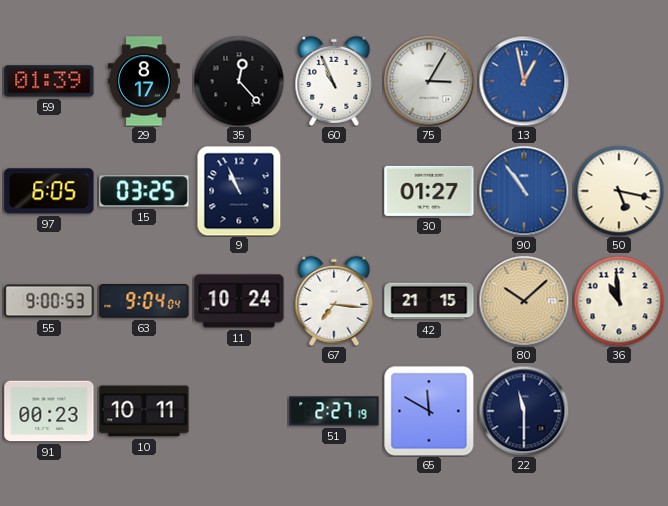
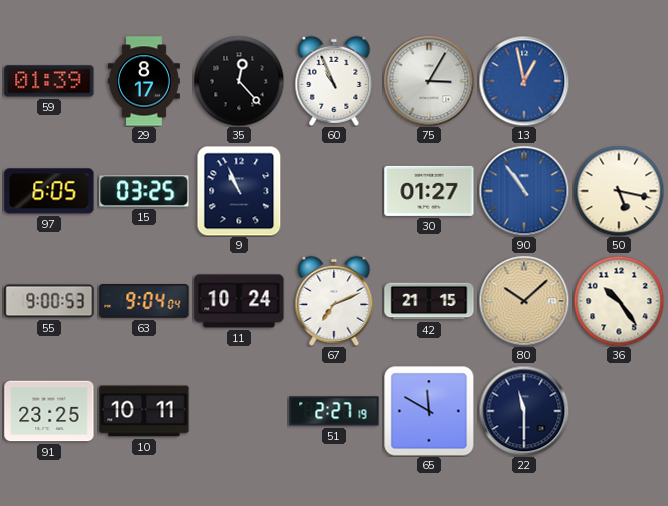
67: 7:16 -> 7:11
36: 10:59 -> 10:24
91: 00:23 -> 23:25
